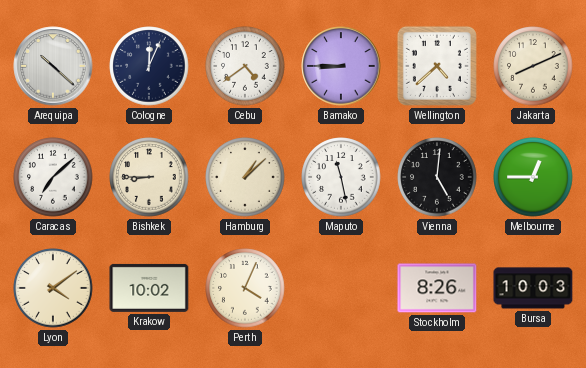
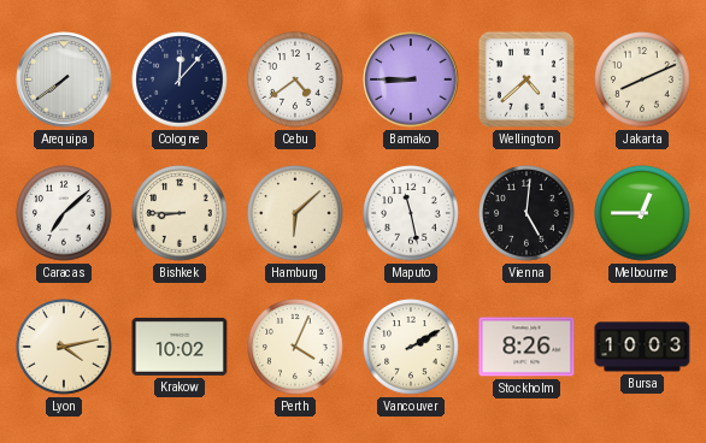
Arequipa: 10:22 -> 7:39
Cologne: 12:04 -> 12:07
Hamburg: 1:08 -> 6:08
Lyon: 4:09 -> 4:13
Vancouver: none -> 2:10
